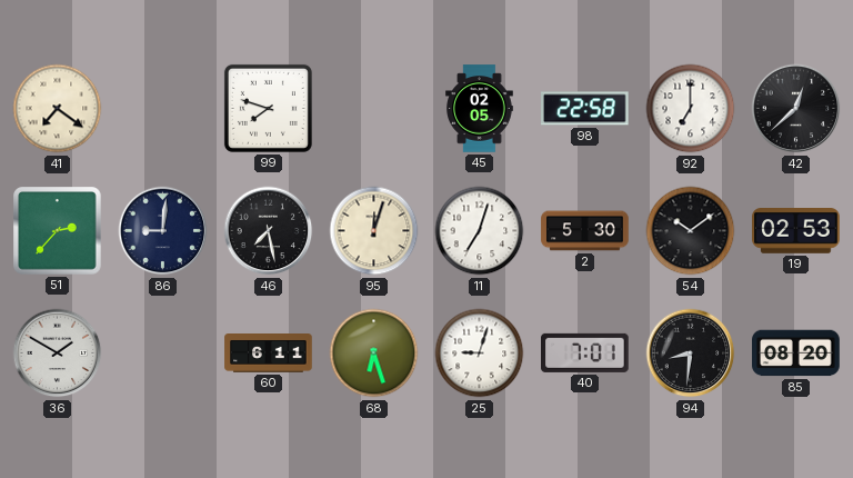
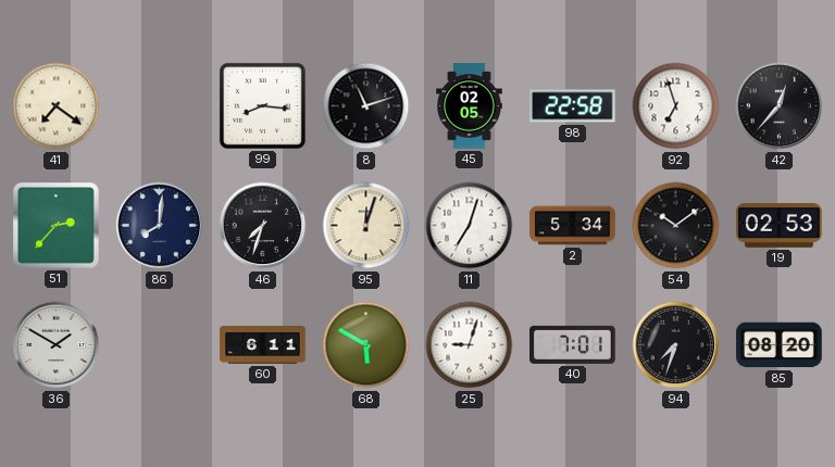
99: 7:48 -> 8:16
8: none -> 11:12
92: 7:00 -> 6:57
42: 12:38 -> 12:37
86: 9:01 -> 8:01
46: 7:28 -> 7:33
2: 5:30 -> 5:34
68: 6:27 -> 5:50
94: 8:31 -> 7:33
